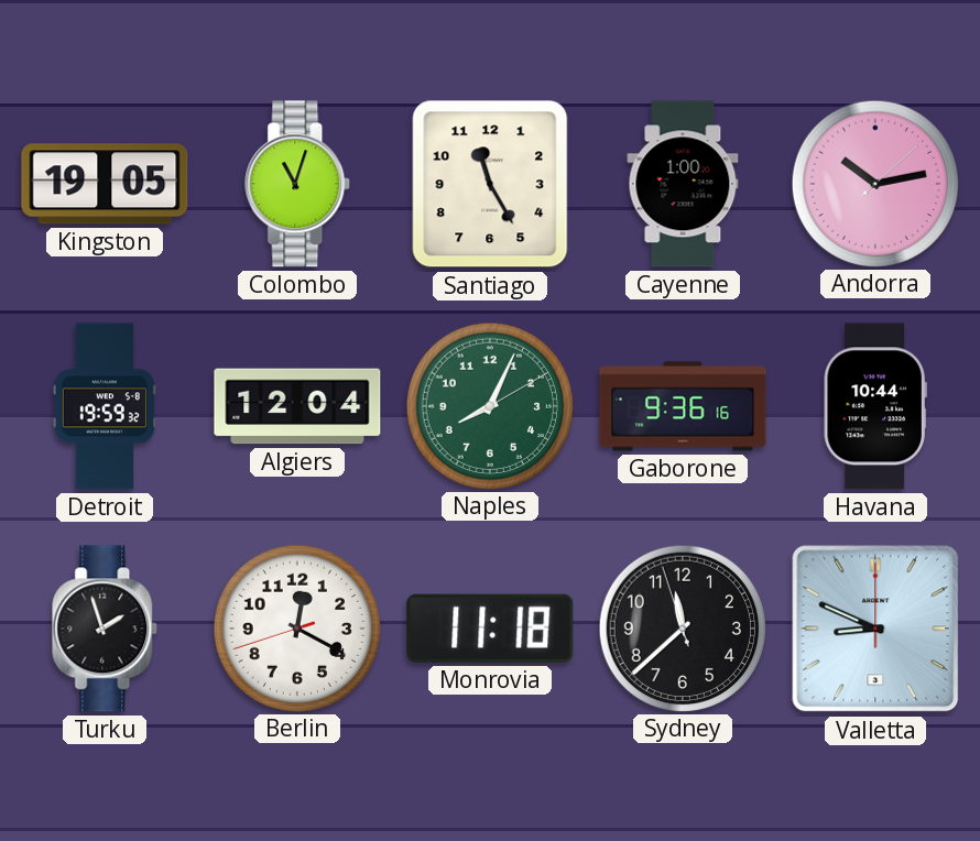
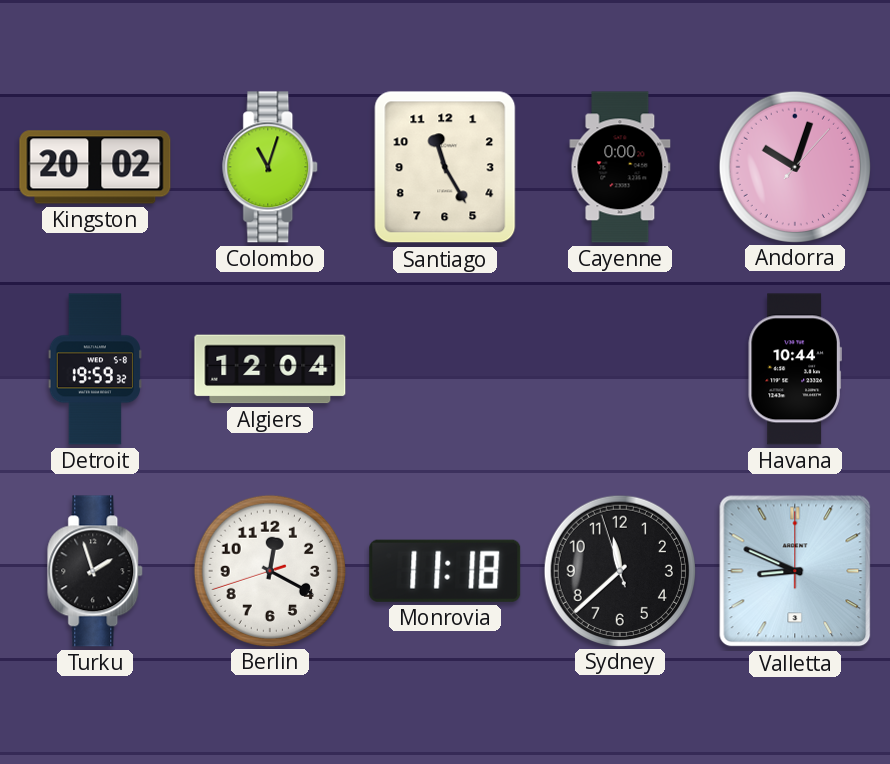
Kingston: 19:05 -> 20:02
Cayenne: 1:00 -> 0:00
Andorra: 10:13 -> 10:03
Naples: 8:04 -> none
Gaborone: 9:36 -> none
